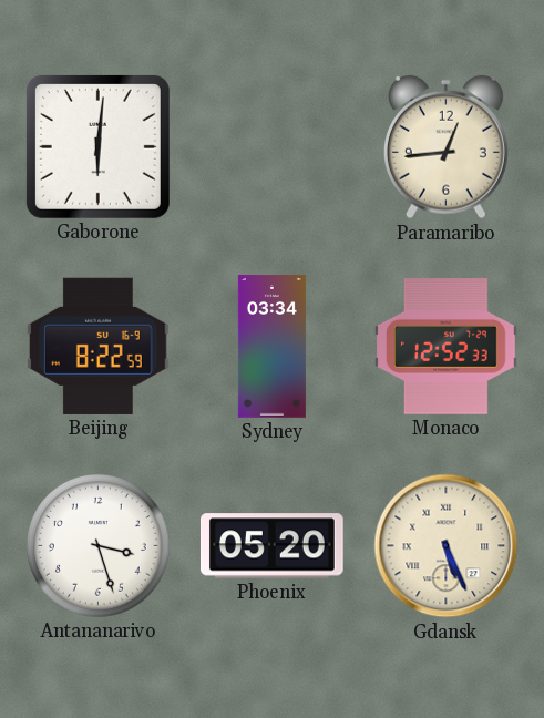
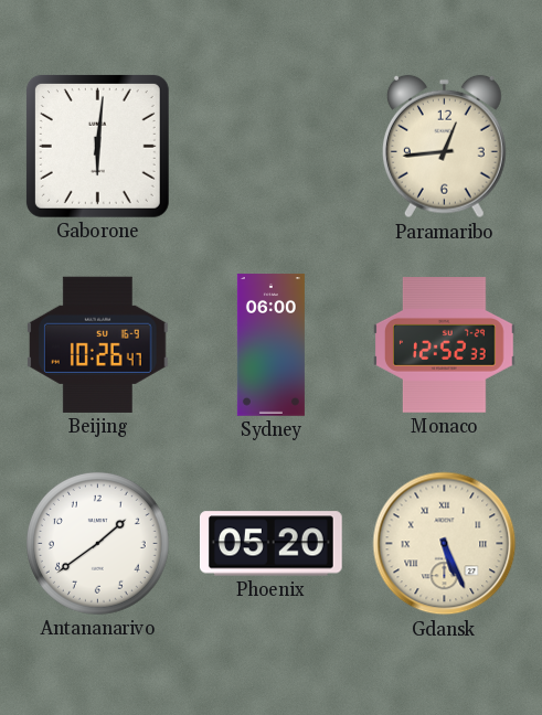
Beijing: 8:22 -> 10:26
Sydney: 03:34 -> 06:00
Antananarivo: 3:27 -> 1:39
